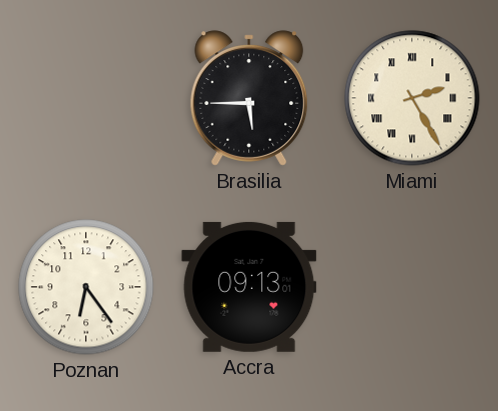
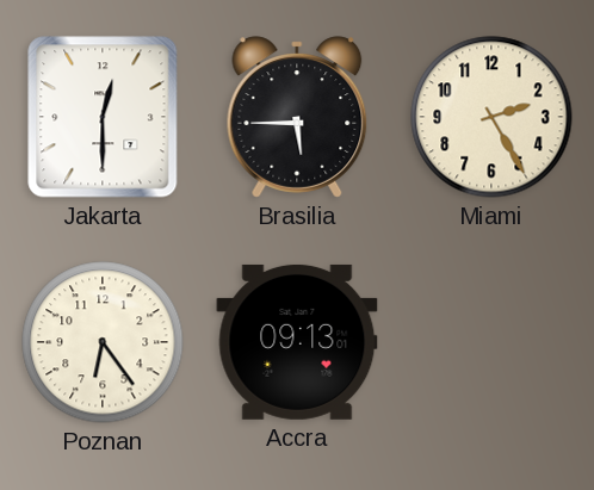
Jakarta: none -> 12:30
Miami numerals: Roman -> Arabic
